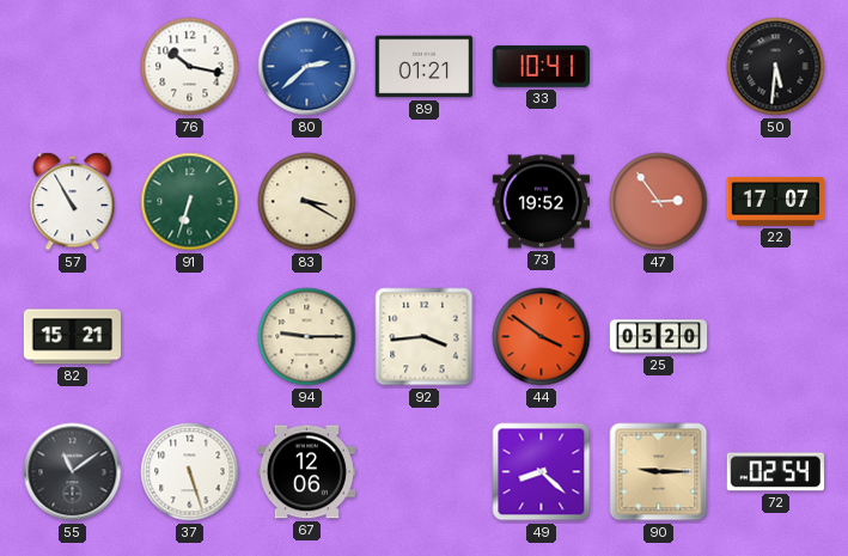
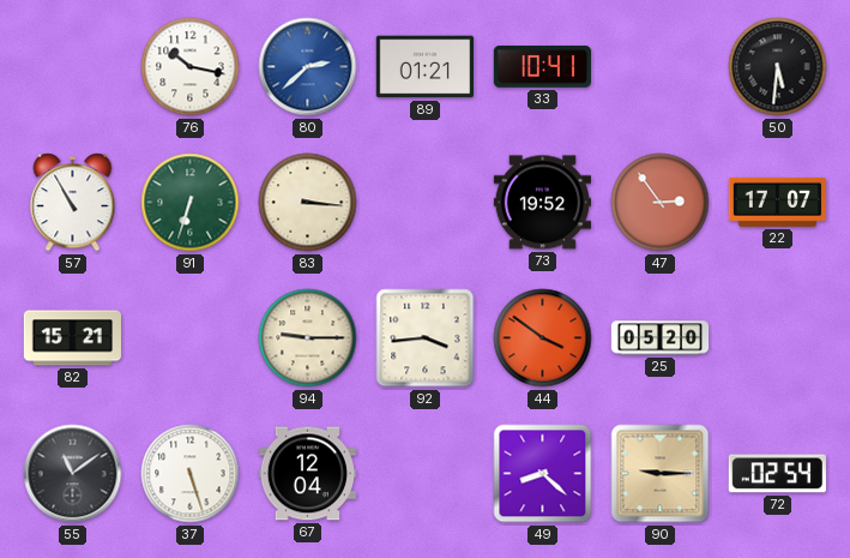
83: 3:20 -> 3:16
67: 12:06 -> 12:04
